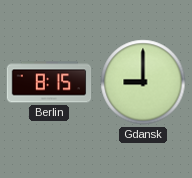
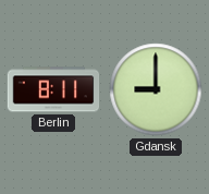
Berlin: 8:15 -> 8:11
